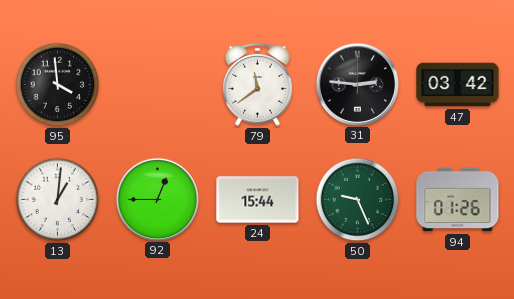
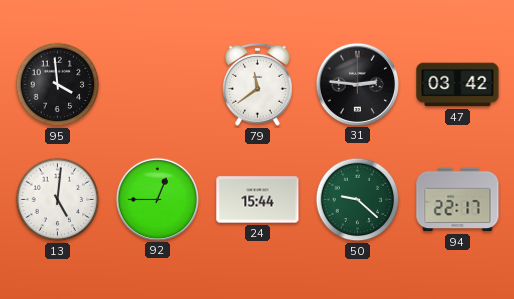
13: 1:01 -> 5:01
50: 9:26 -> 9:22
94: 01:26 -> 22:17
